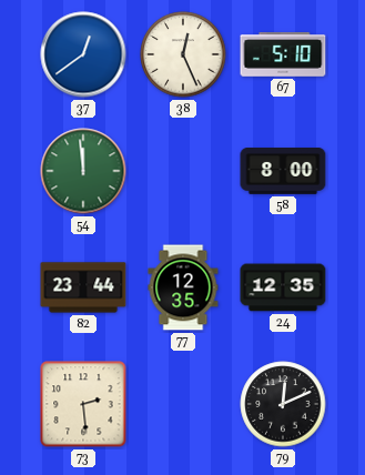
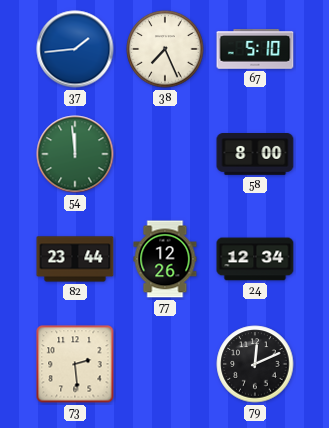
37: 12:39 -> 1:44
38: 12:26 -> 7:26
77: 12:35 -> 12:26
24: 12:35 -> 12:34
